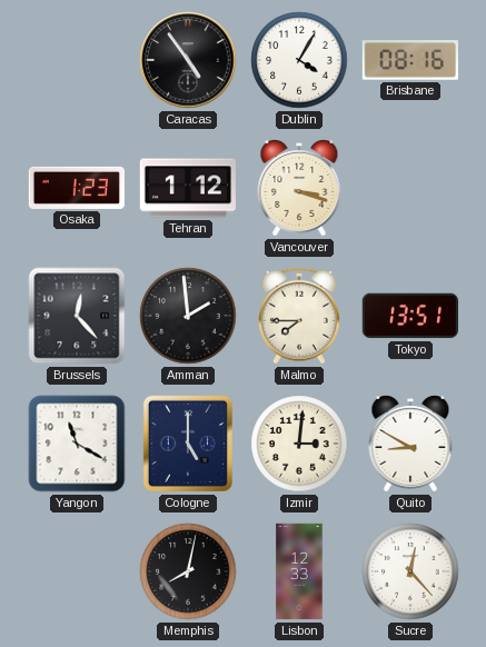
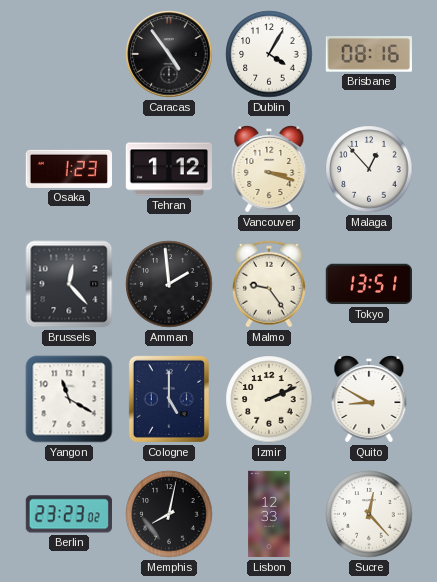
Malaga: none -> 12:53
Malmo: 7:45 -> 9:24
Izmir: 3:01 -> 2:11
Berlin: none -> 23:23
